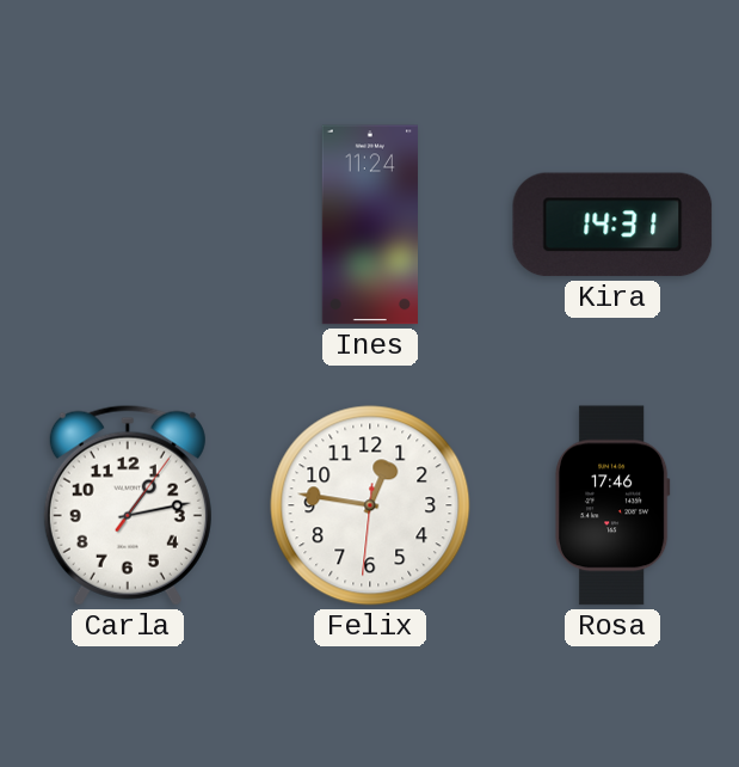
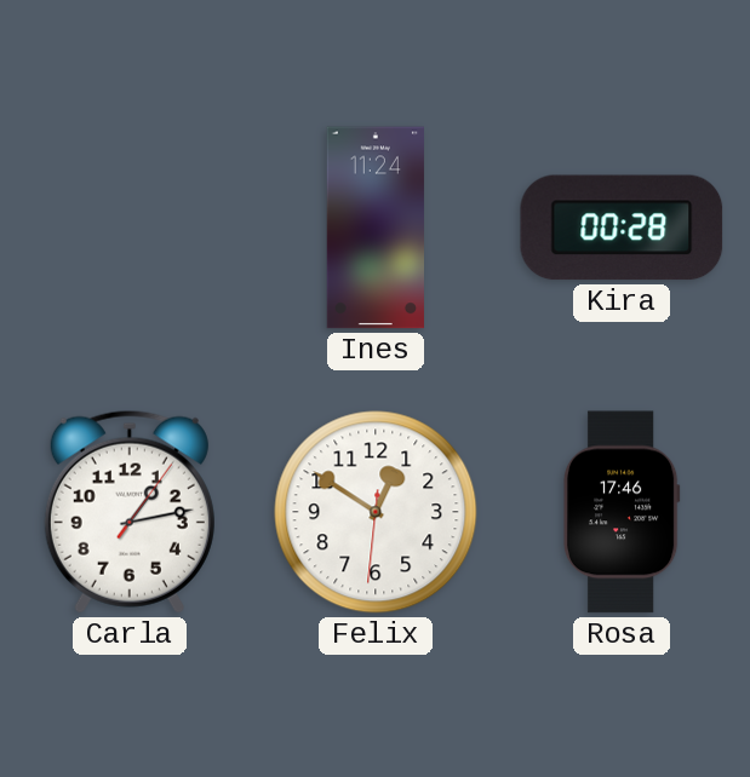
Kira: 14:31 -> 00:28
Felix: 12:46 -> 12:50
